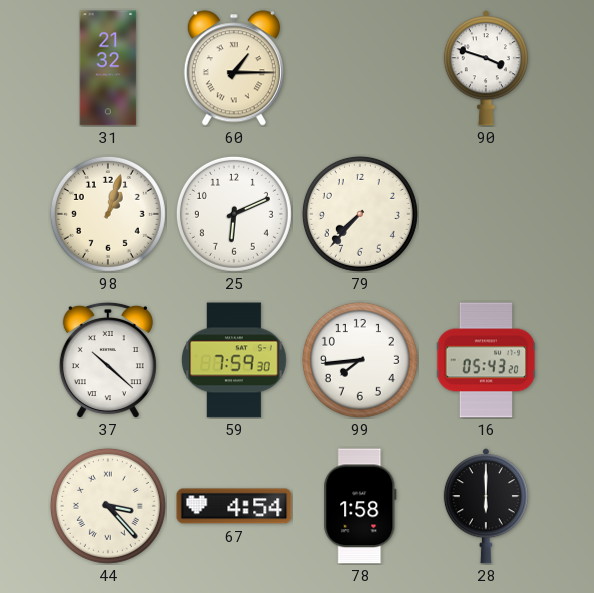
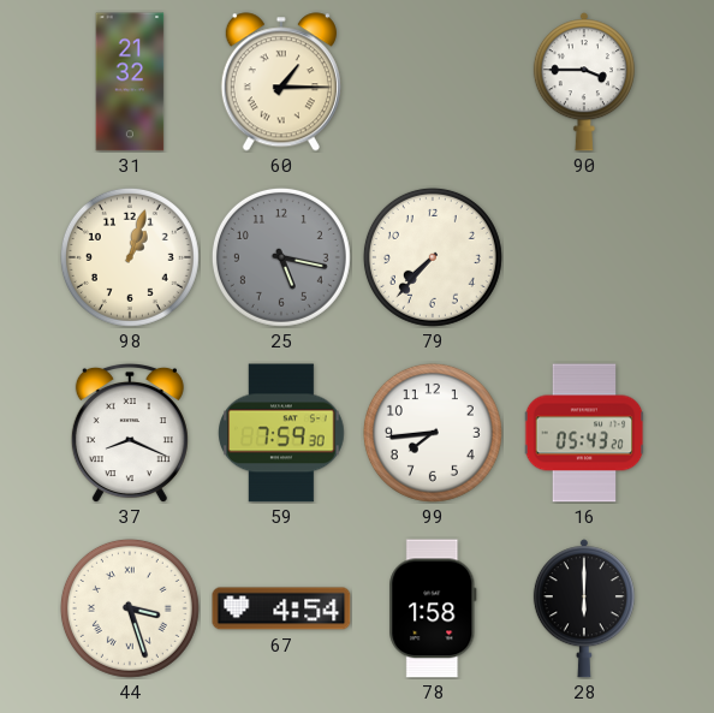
90: 3:48 -> 3:45
25: 6:11 -> 5:17
25 dial: white -> grey
37: 10:22 -> 8:19
44: 3:23 -> 3:27
